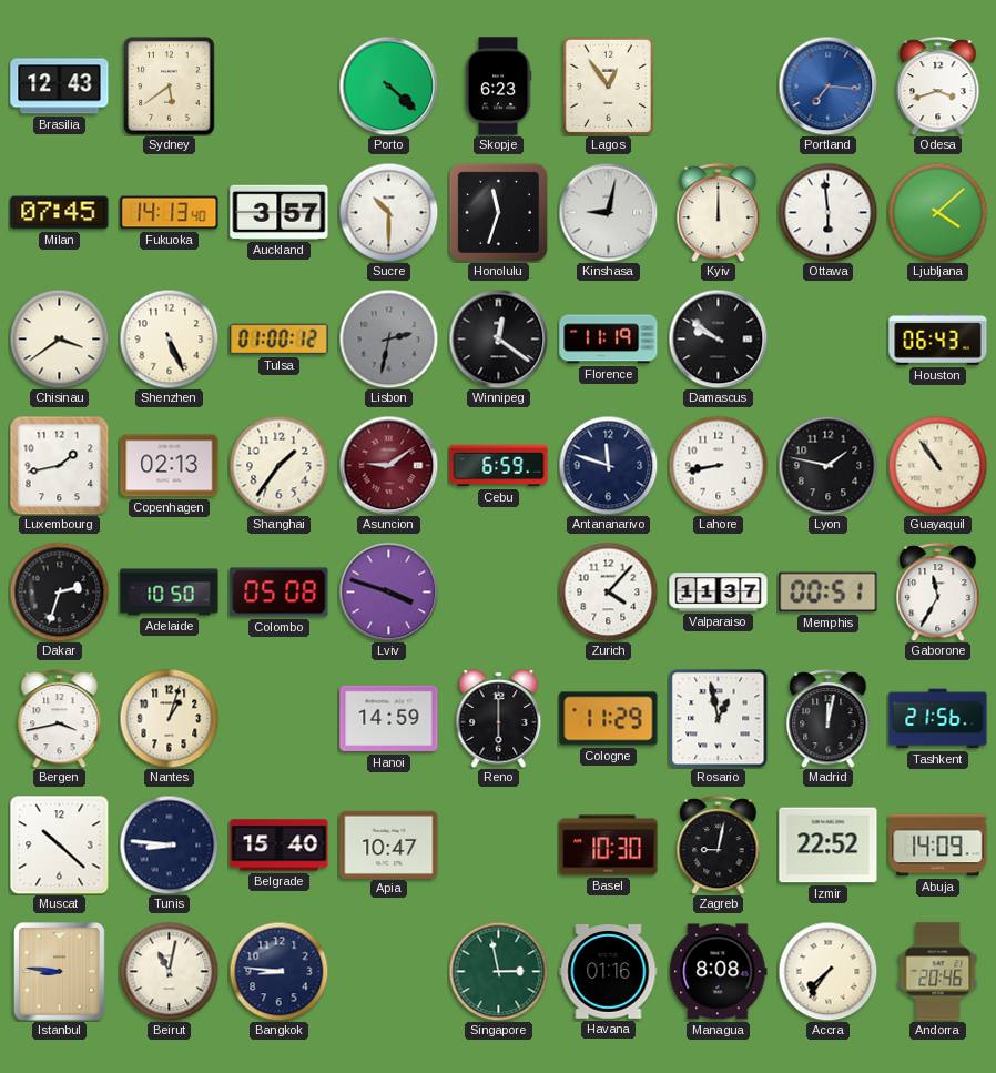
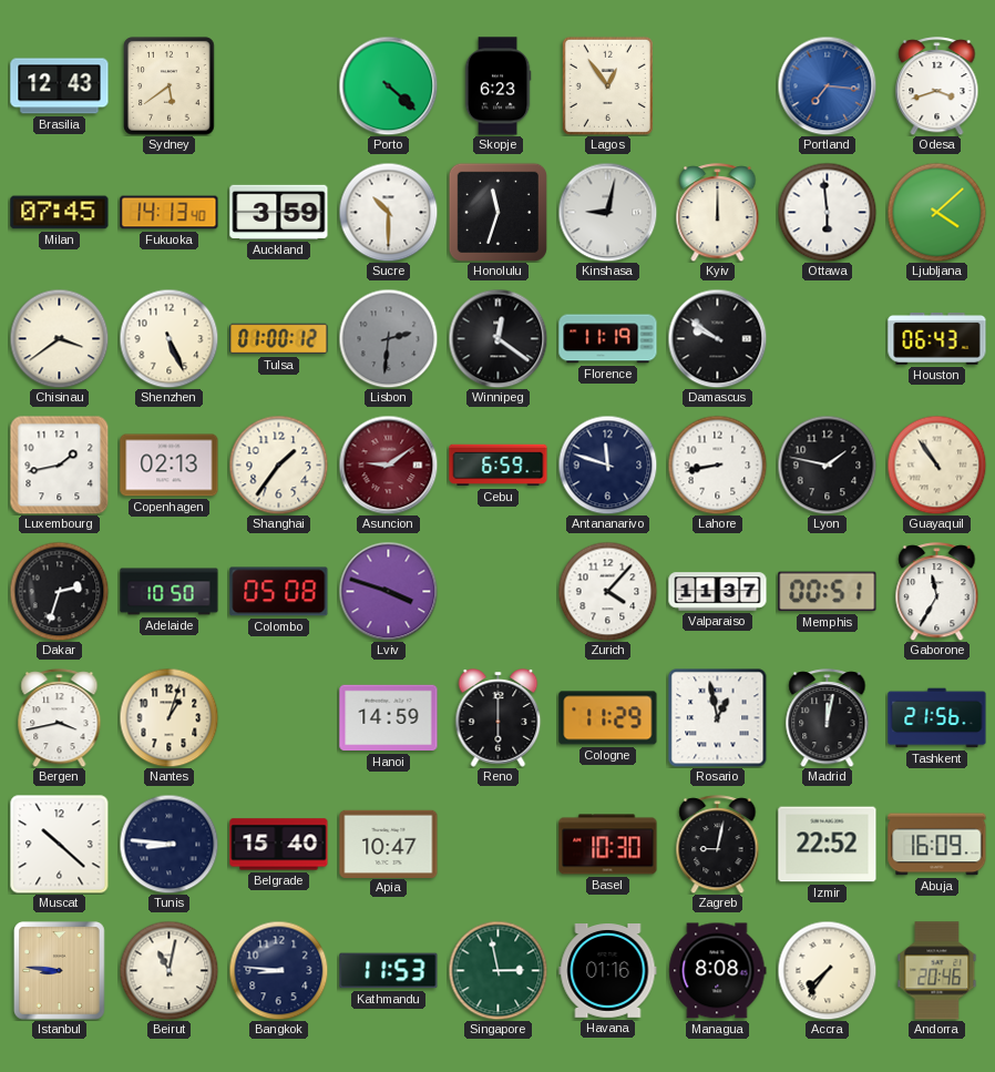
Auckland: 3:57 -> 3:59
Lisbon: 2:32 -> 2:31
Abuja: 14:09 -> 16:09
Kathmandu: none -> 11:53
